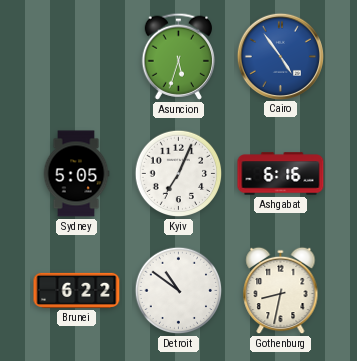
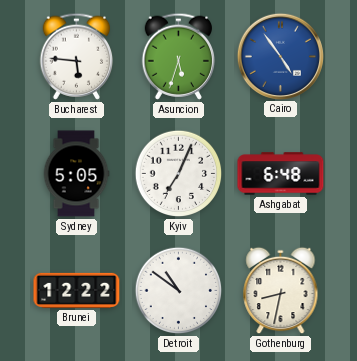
Bucharest: none -> 5:46
Ashgabat: 6:16 -> 6:48
Brunei: 6:22 -> 12:22
